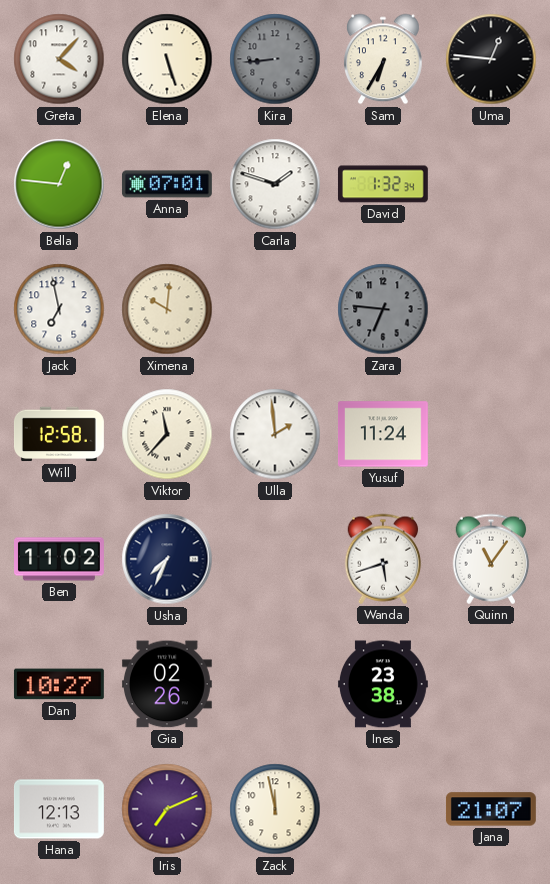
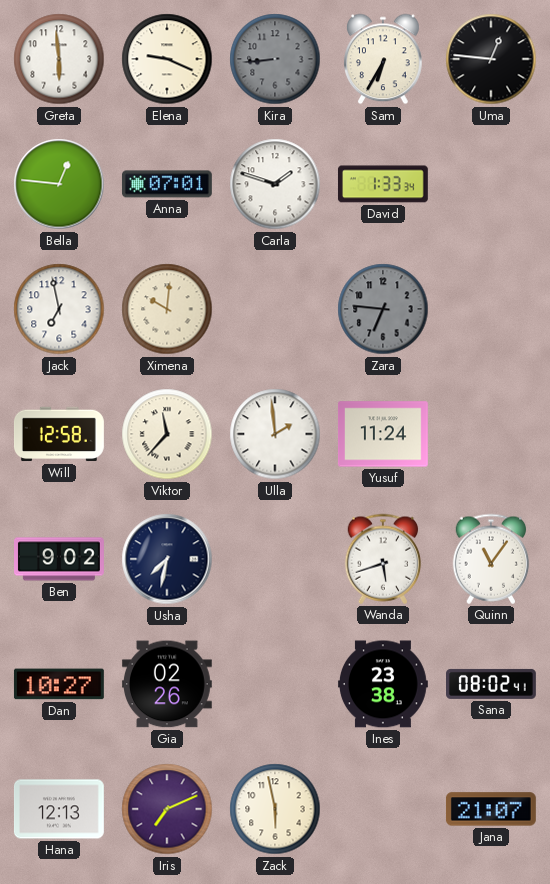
Greta: 4:07 -> 5:59
Elena: 5:27 -> 9:19
David: 1:32 -> 1:33
Ben: 11:02 -> 9:02
Usha: 7:34 -> 7:32
Sana: none -> 08:02
Zack: 11:58 -> 5:58
